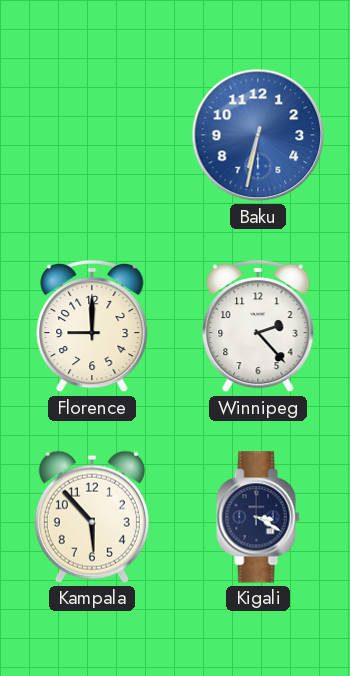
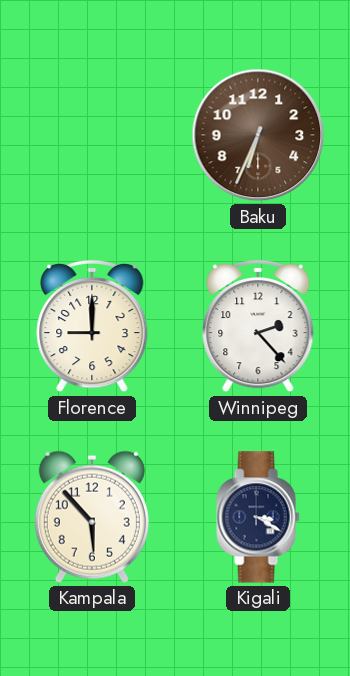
Baku: 6:32 -> 6:34
Baku dial: blue -> brown
